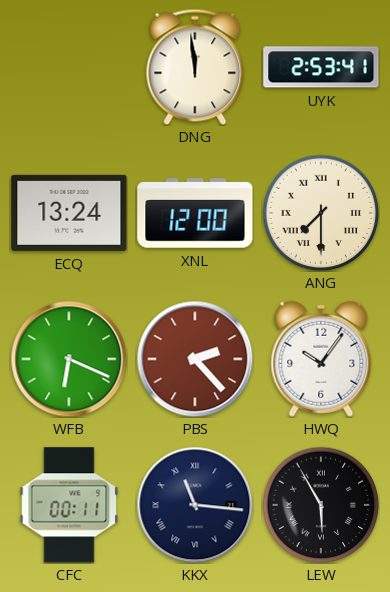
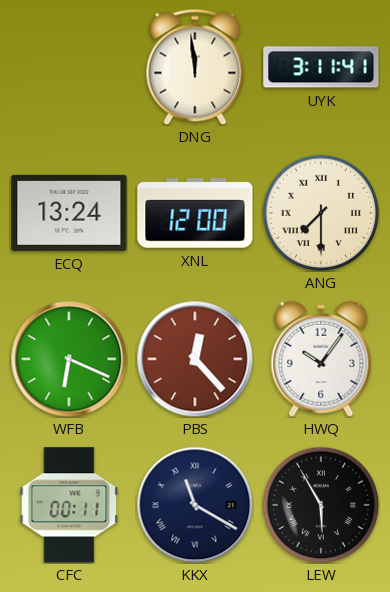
UYK: 2:53 -> 3:11
PBS: 2:23 -> 12:23
KKX: 11:16 -> 11:20
